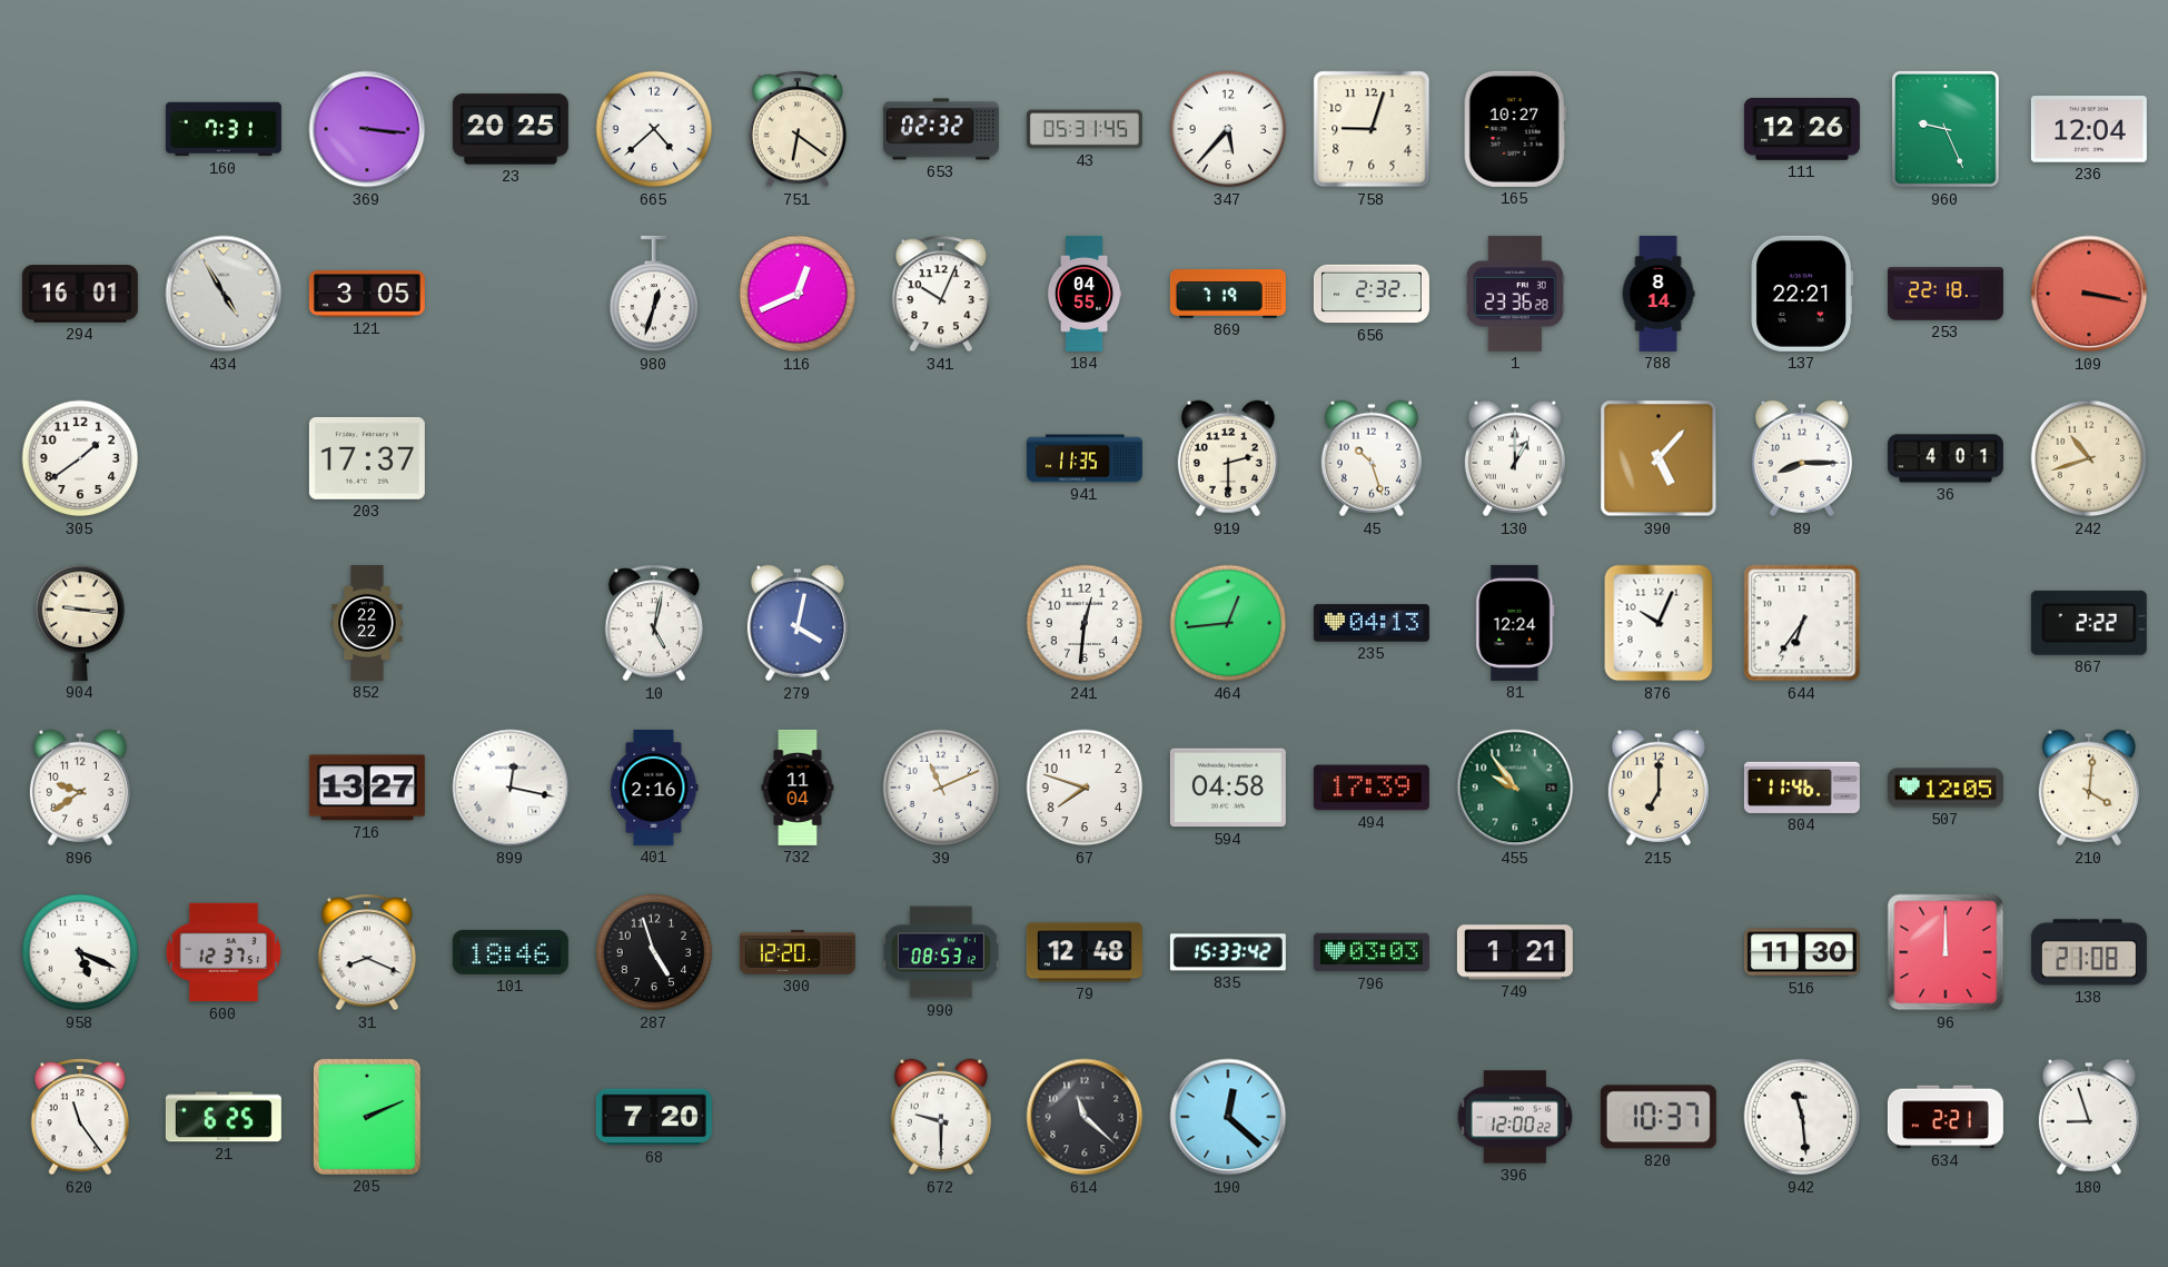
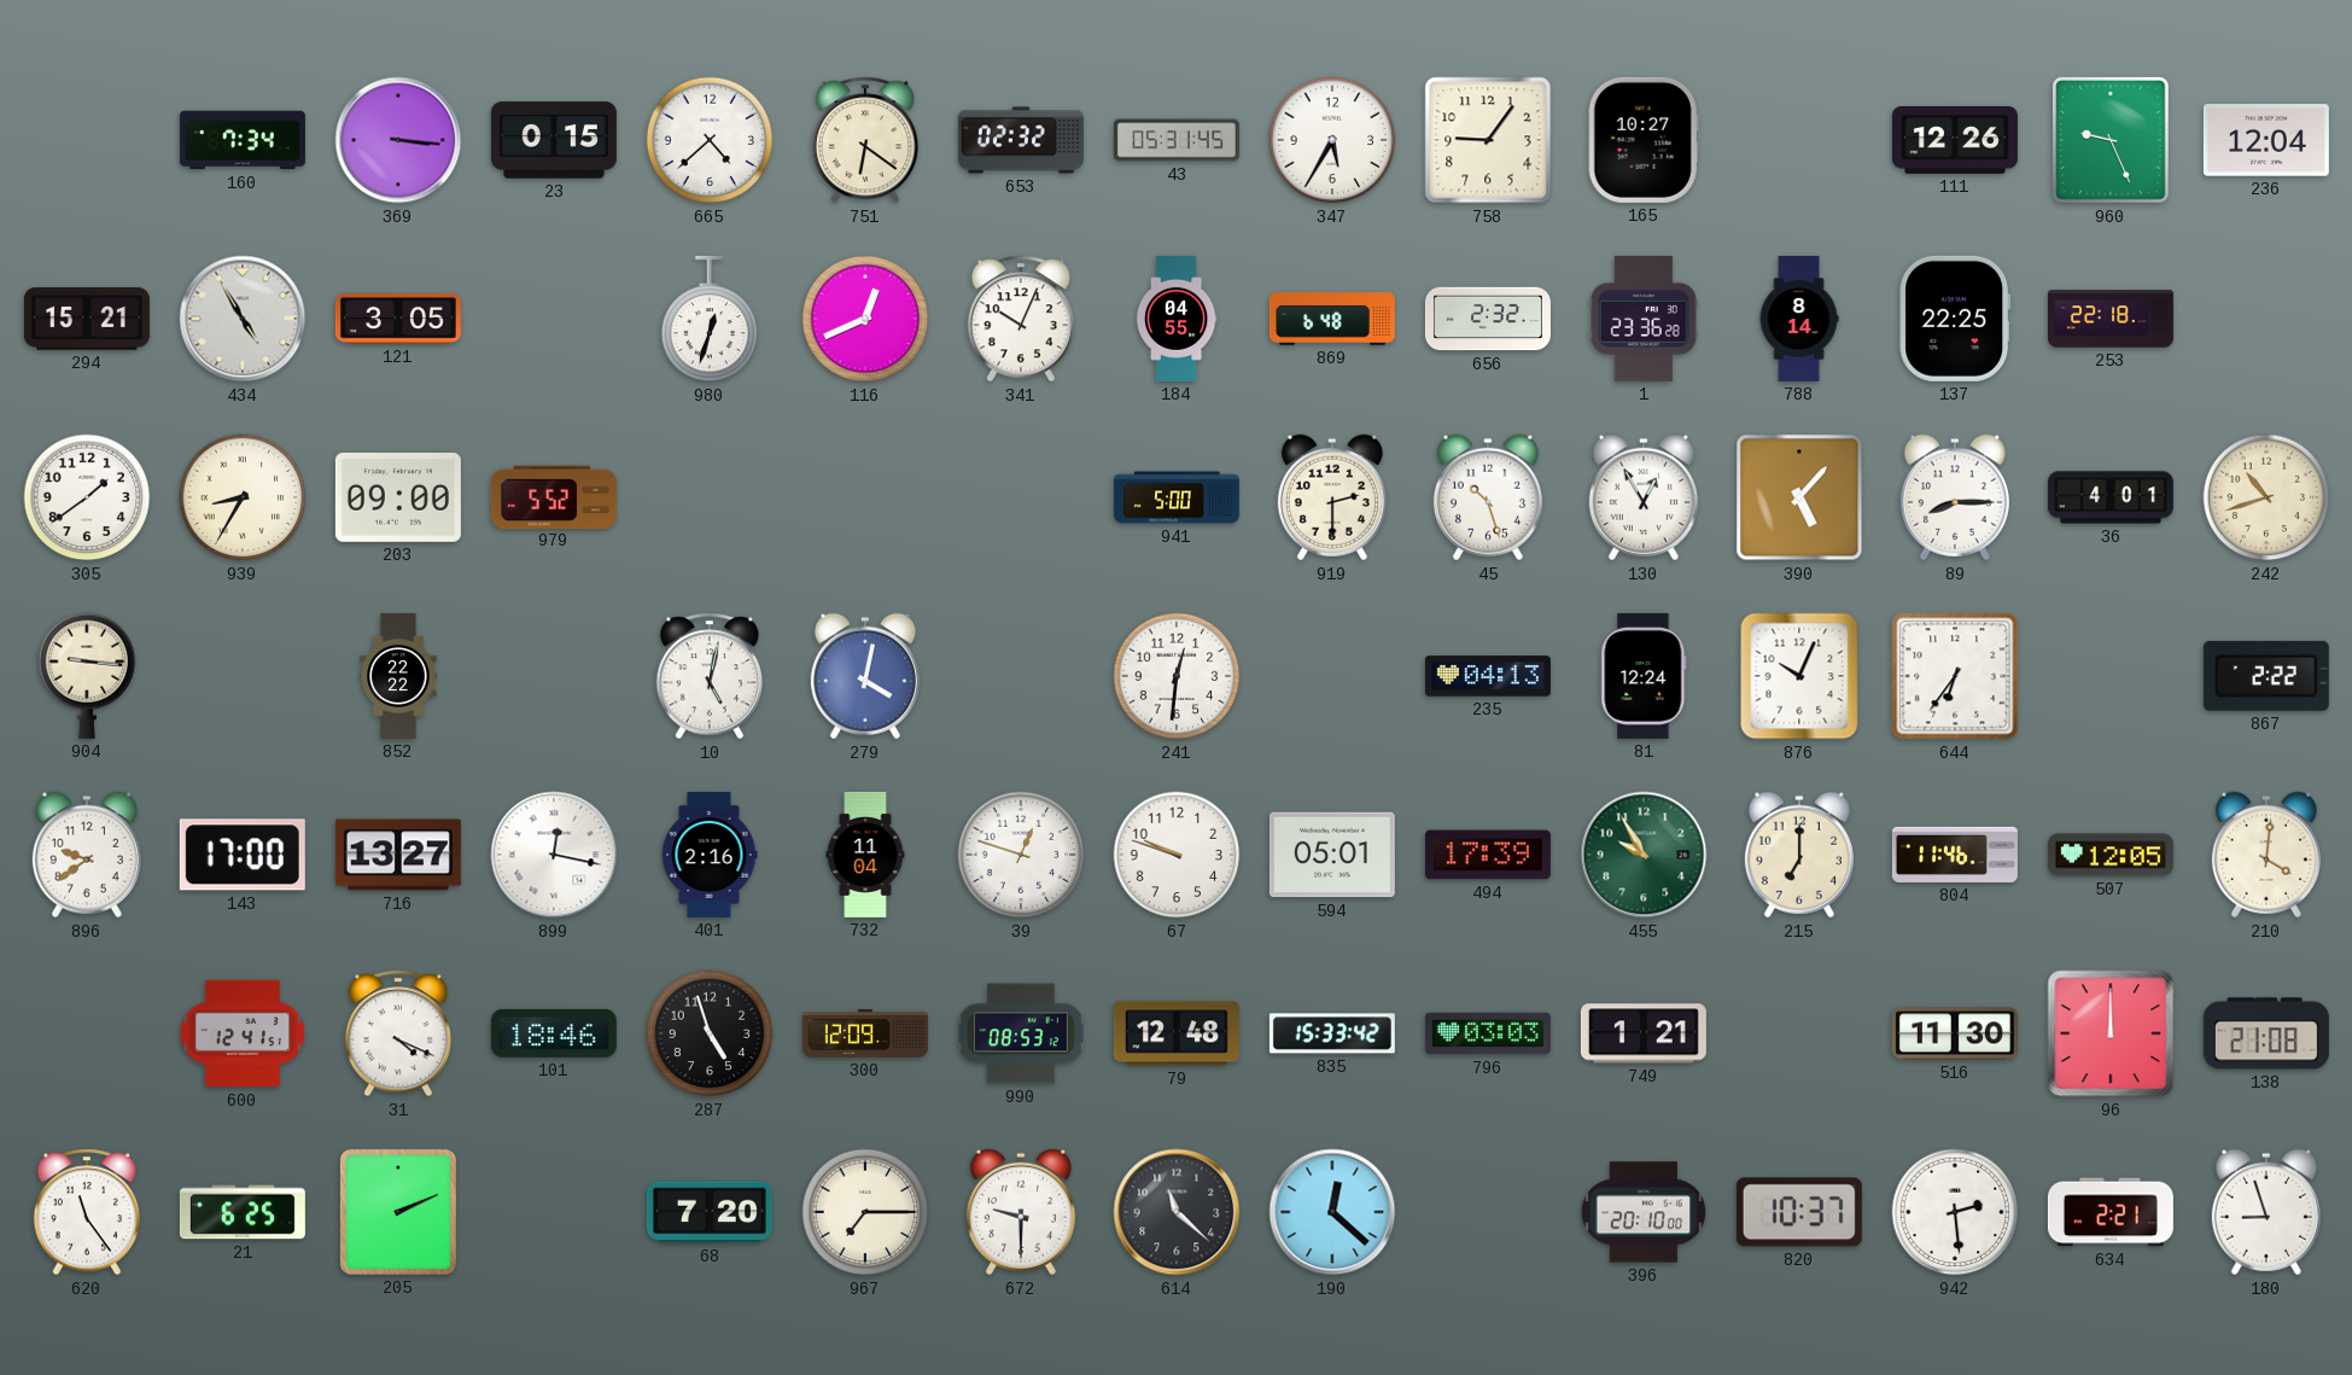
160: 7:31 -> 7:34
23: 20:25 -> 0:15
347: 5:37 -> 5:35
758: 9:03 -> 9:06
294: 16:01 -> 15:21
869: 7:19 -> 6:48
137: 22:21 -> 22:25
109: 3:17 -> none
939: none -> 8:35
203: 17:37 -> 09:00
979: none -> 5:52
941: 11:35 -> 5:00
130: 1:00 -> 12:55
464: 12:44 -> none
143: none -> 17:00
39: 11:11 -> 12:48
67: 7:48 -> 9:48
594: 04:58 -> 05:01
455: 9:54 -> 9:55
958: 5:19 -> none
600: 12:37 -> 12:41
31: 8:19 -> 4:19
300: 12:20 -> 12:09
967: none -> 7:15
396: 12:00 -> 20:10
942: 11:29 -> 2:29
